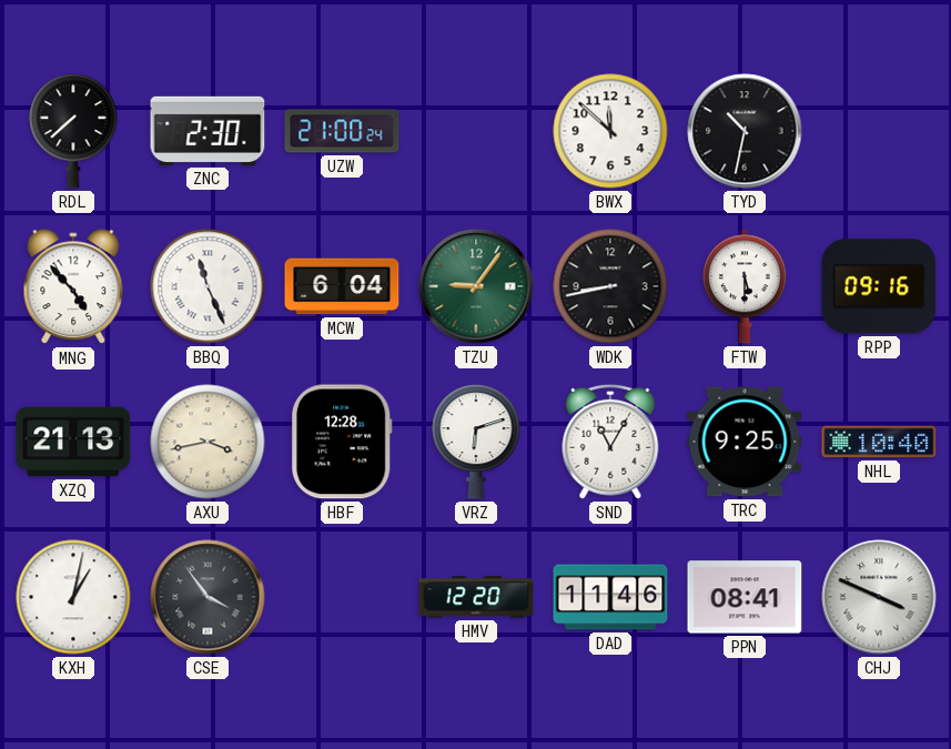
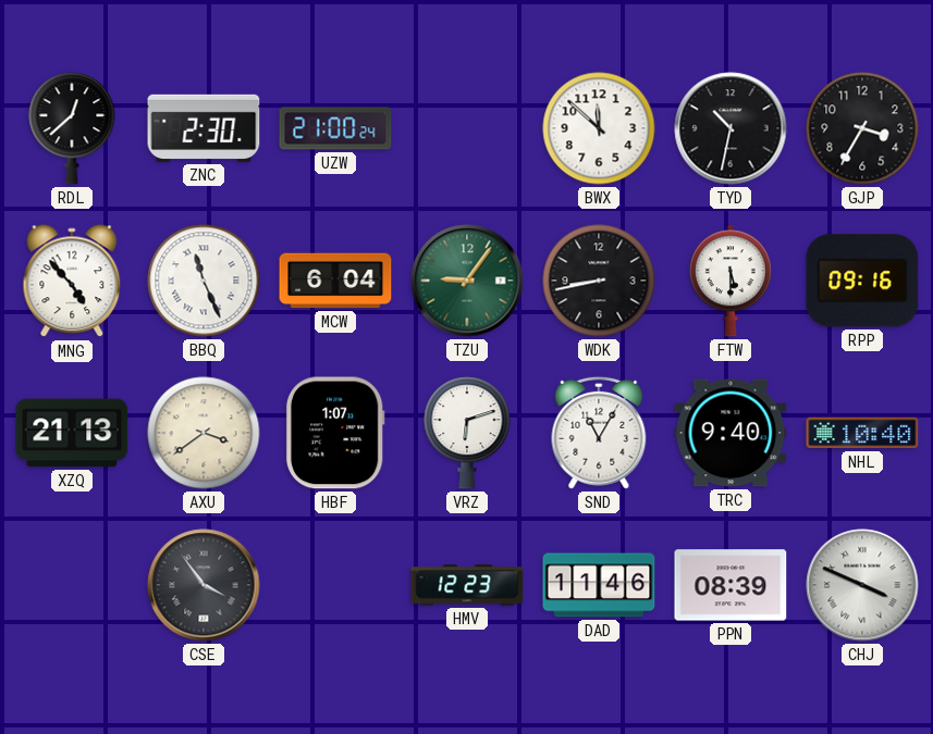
RDL: 7:38 -> 12:38
GJP: none -> 3:35
AXU: 3:43 -> 3:39
HBF: 12:28 -> 1:07
TRC: 9:25 -> 9:40
KXH: 1:02 -> none
HMV: 12:20 -> 12:23
PPN: 08:41 -> 08:39
